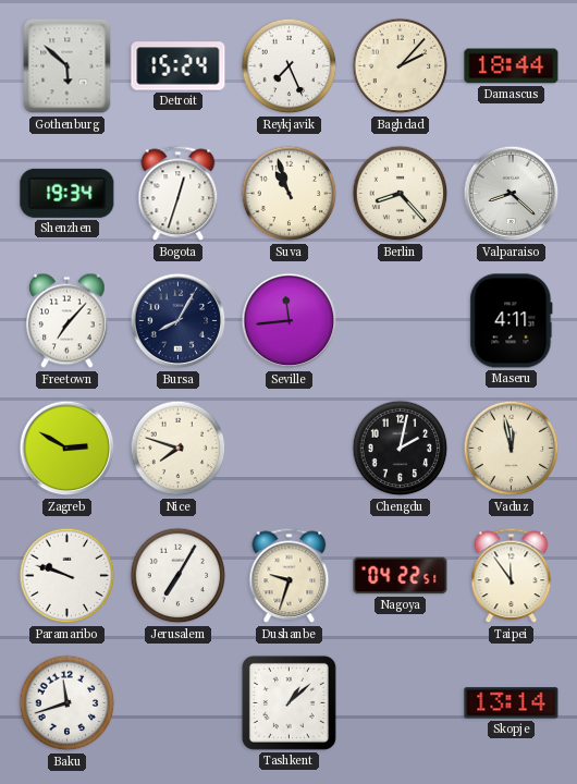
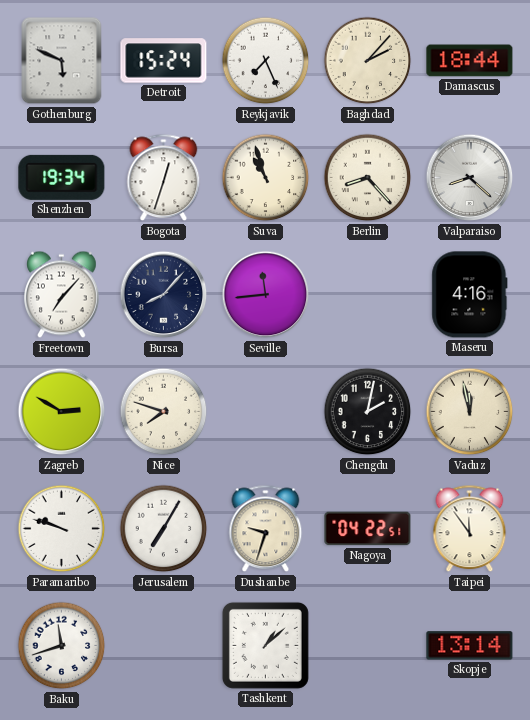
Gothenburg: 5:52 -> 5:49
Bursa: 8:05 -> 8:07
Maseru: 4:11 -> 4:16
